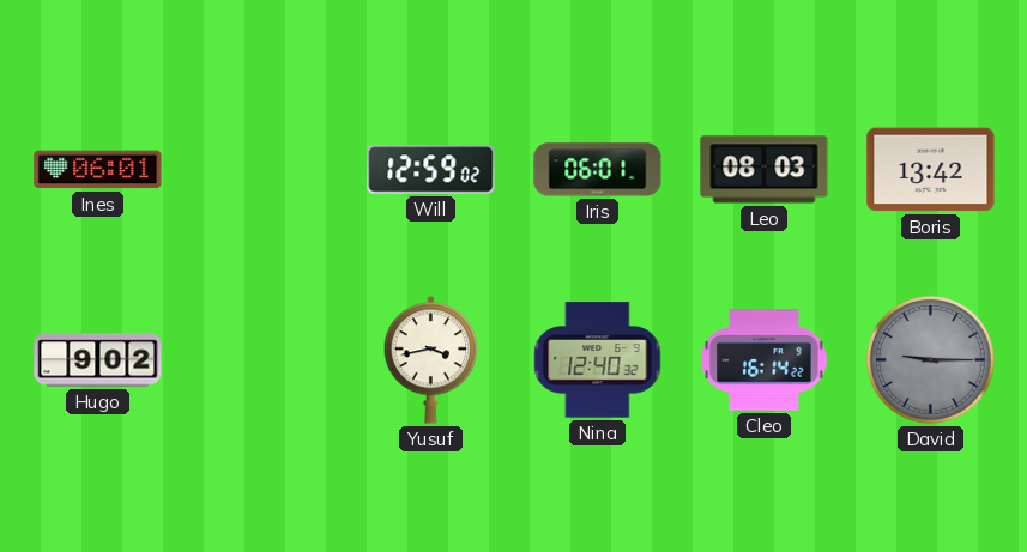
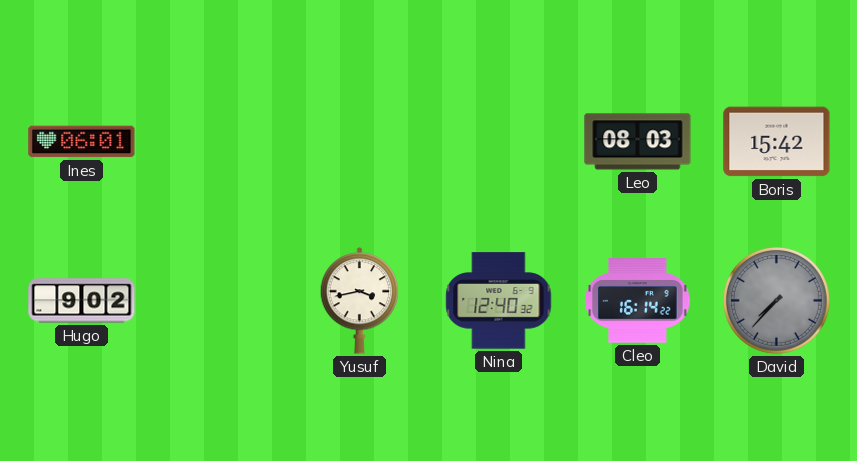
Will: 12:59 -> none
Iris: 06:01 -> none
Boris: 13:42 -> 15:42
David: 9:15 -> 7:37
